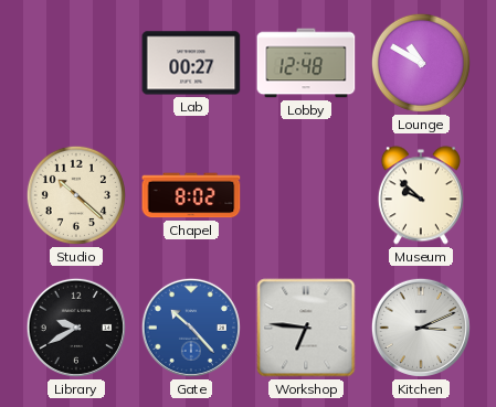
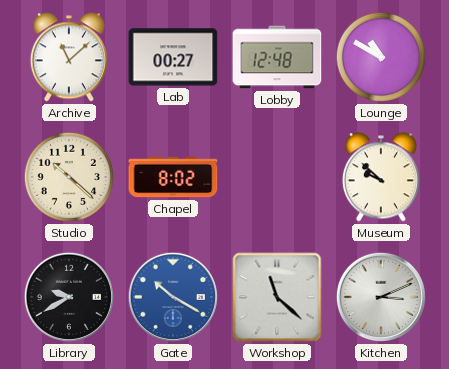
Archive: none -> 11:08
Gate: 10:23 -> 10:20
Workshop: 6:46 -> 11:22
